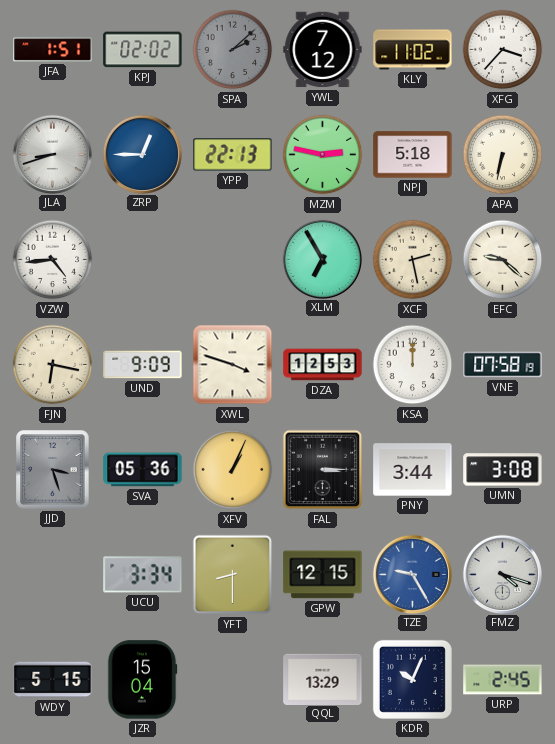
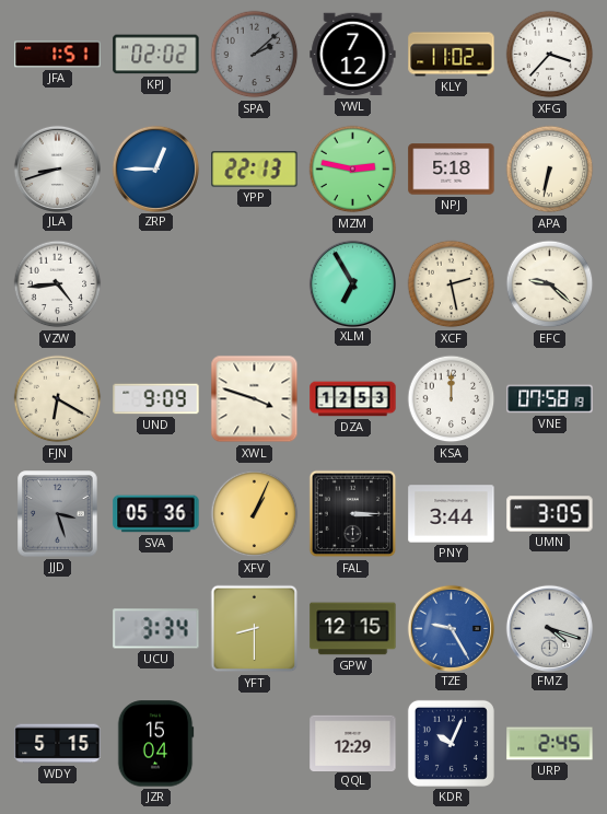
FJN: 6:17 -> 6:20
UMN: 3:08 -> 3:05
QQL: 13:29 -> 12:29
